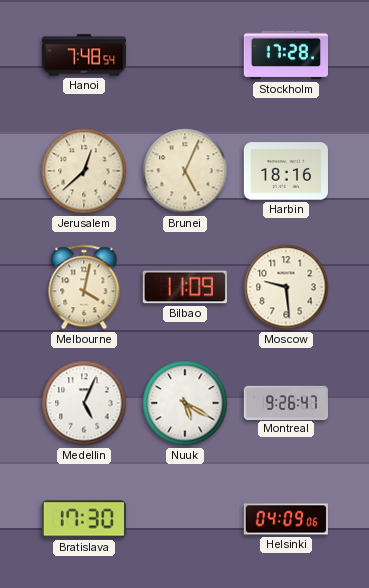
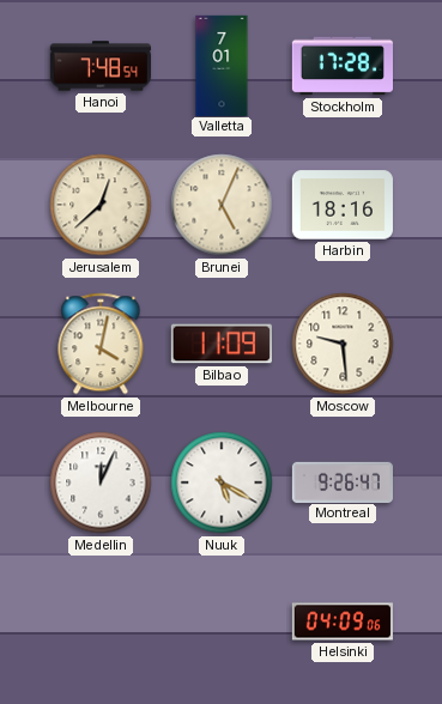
Valletta: none -> 7:01
Medellin: 5:04 -> 12:04
Bratislava: 17:30 -> none
